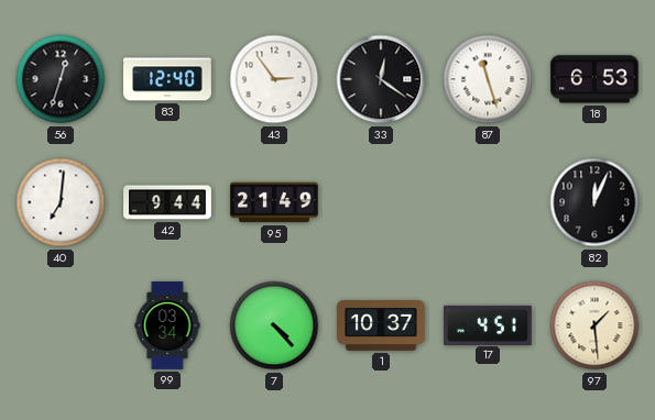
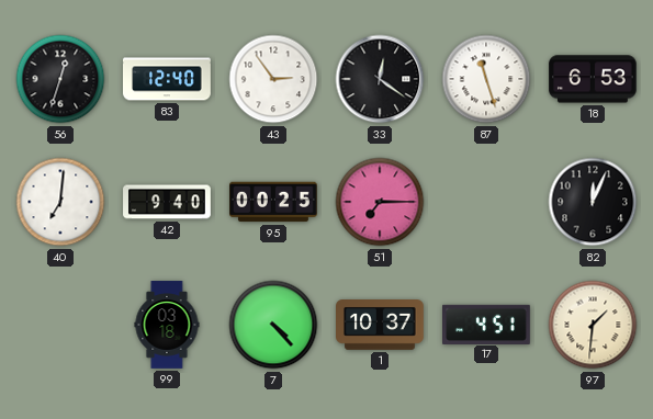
42: 9:44 -> 9:40
95: 21:49 -> 00:25
51: none -> 7:15
99: 03:34 -> 03:18
97: 1:29 -> 1:31
